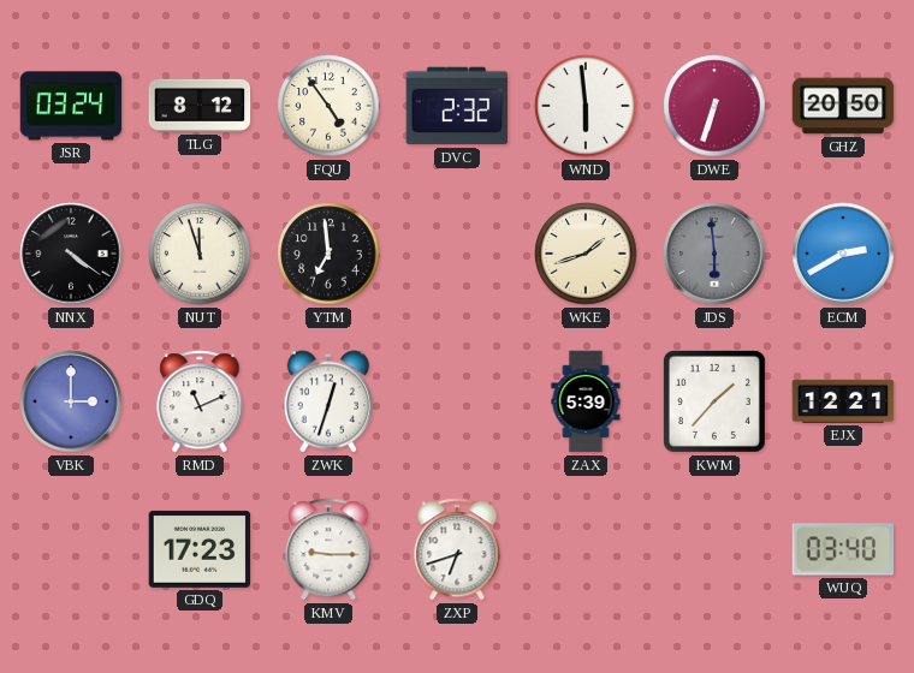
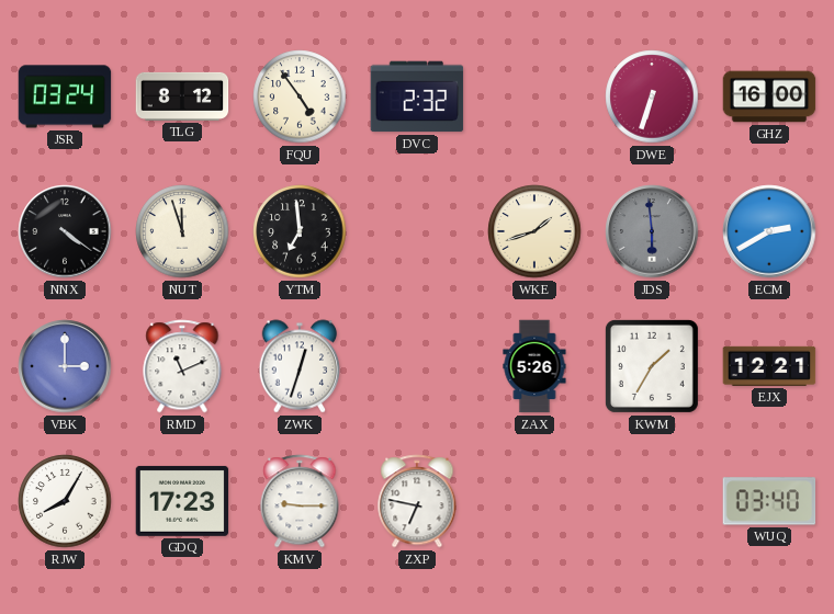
WND: 5:59 -> none
GHZ: 20:50 -> 16:00
ZAX: 5:39 -> 5:26
KWM: 1:37 -> 1:35
RJW: none -> 8:05
ZXP: 6:42 -> 6:47
